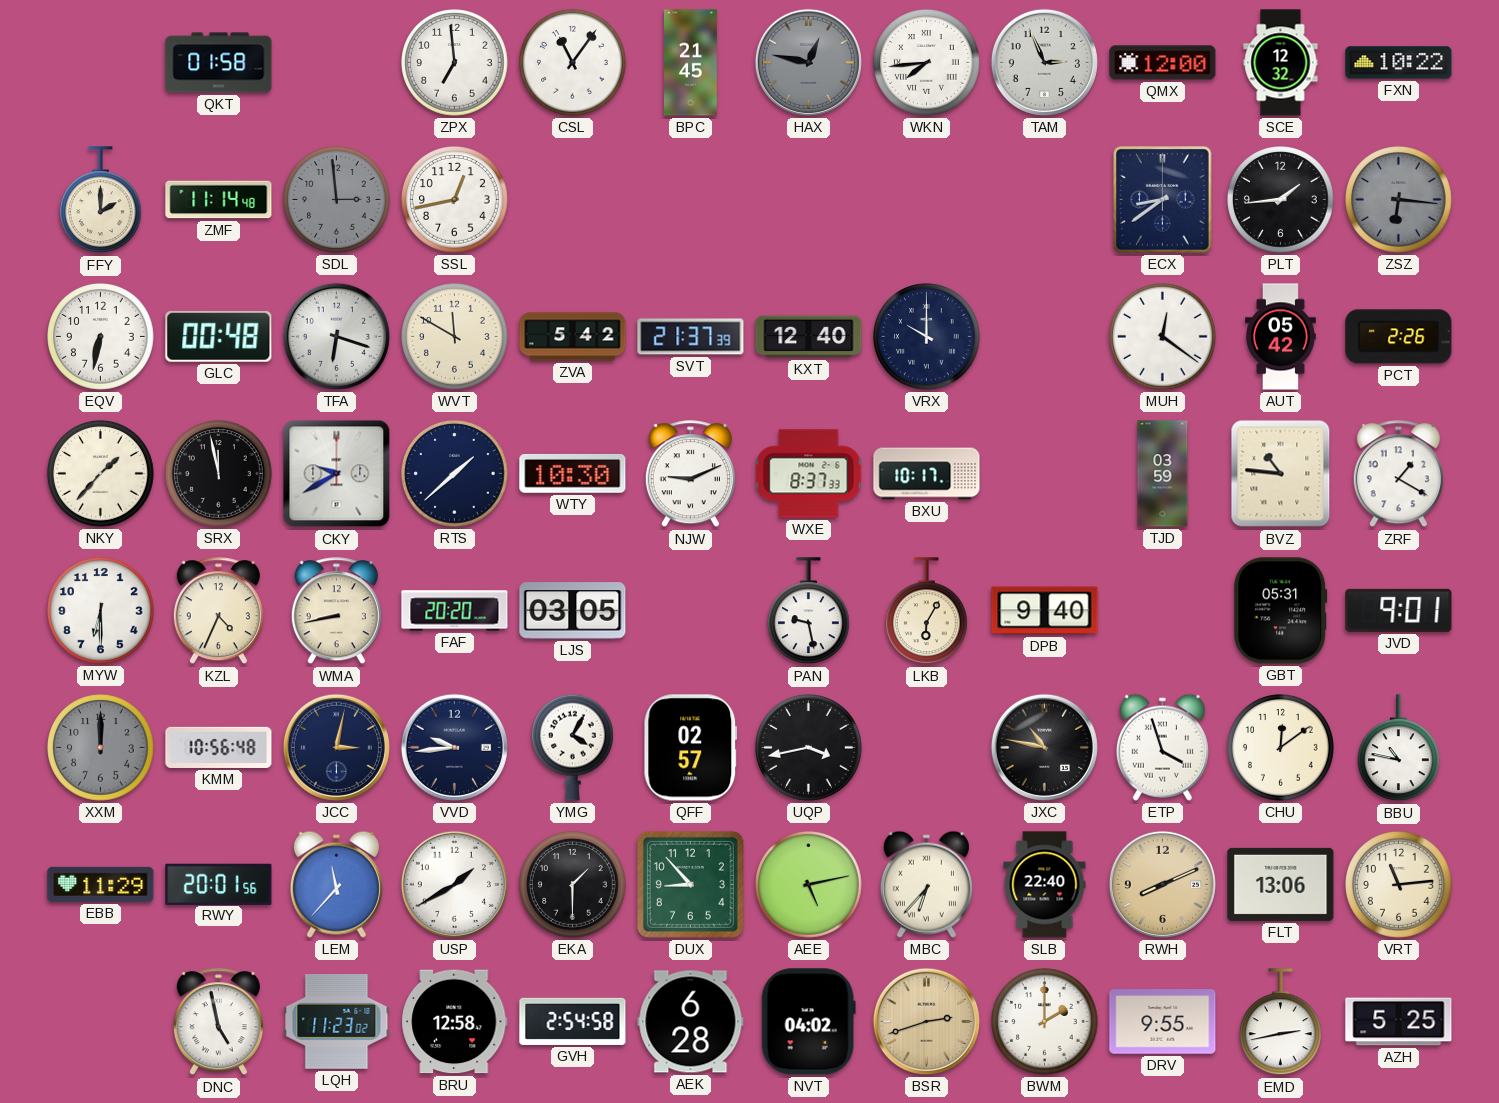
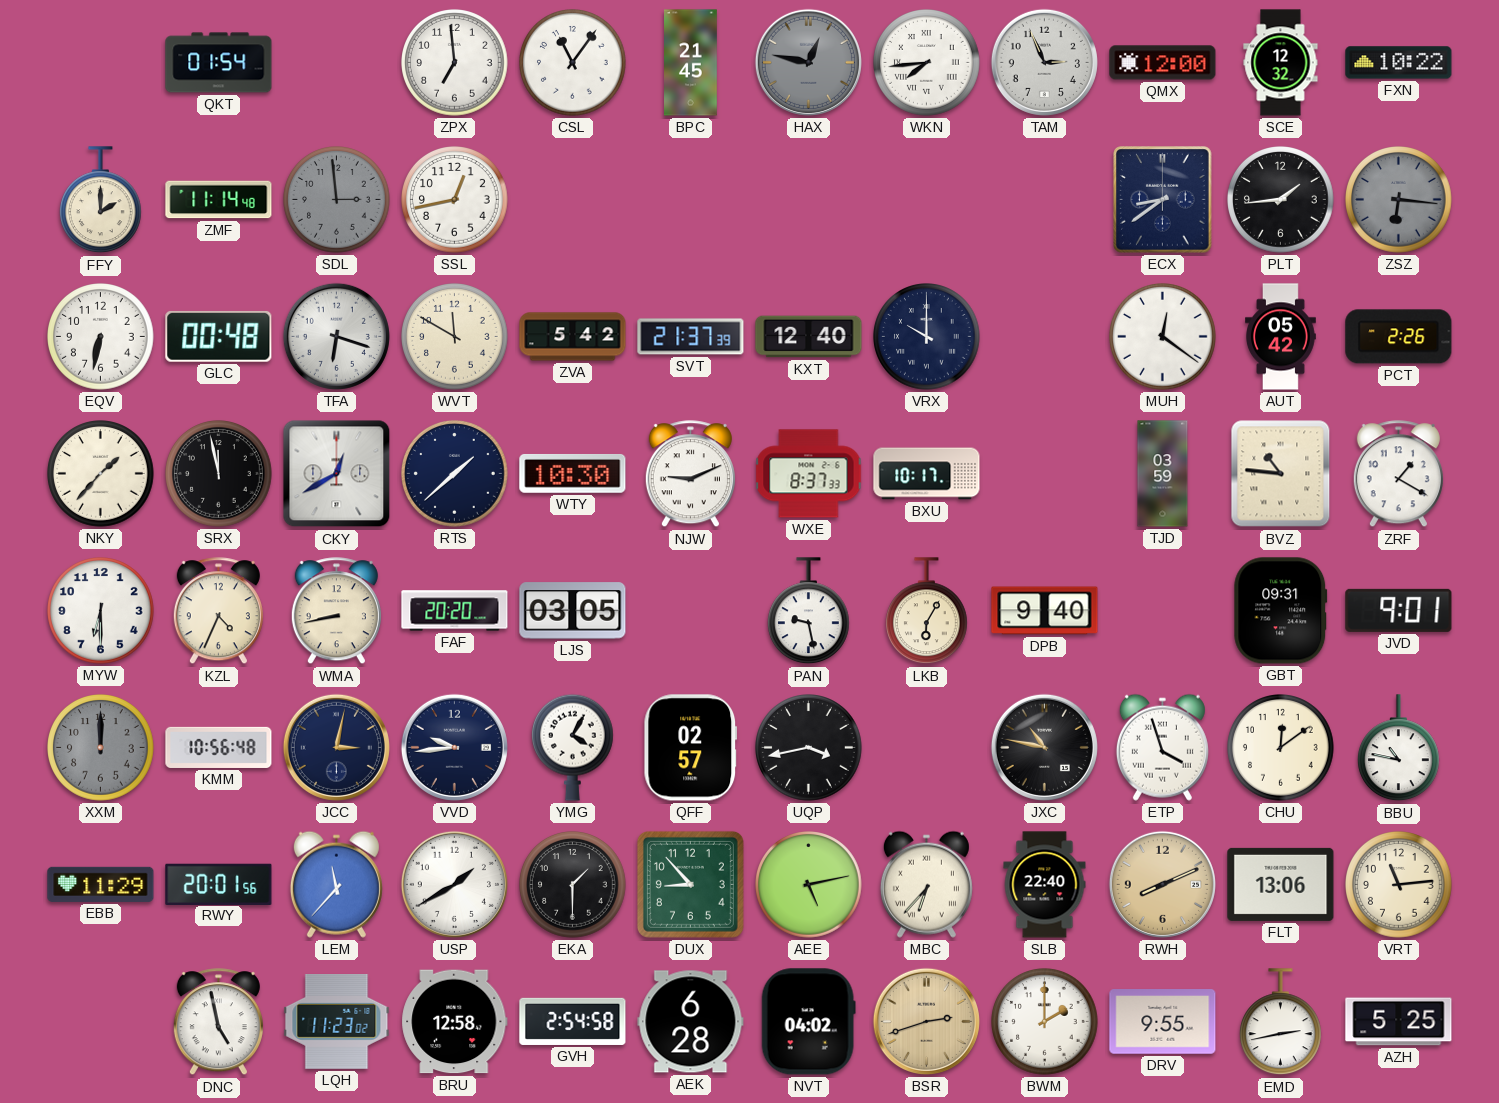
QKT: 01:58 -> 01:54
CKY: 9:40 -> 12:40
GBT: 05:31 -> 09:31
